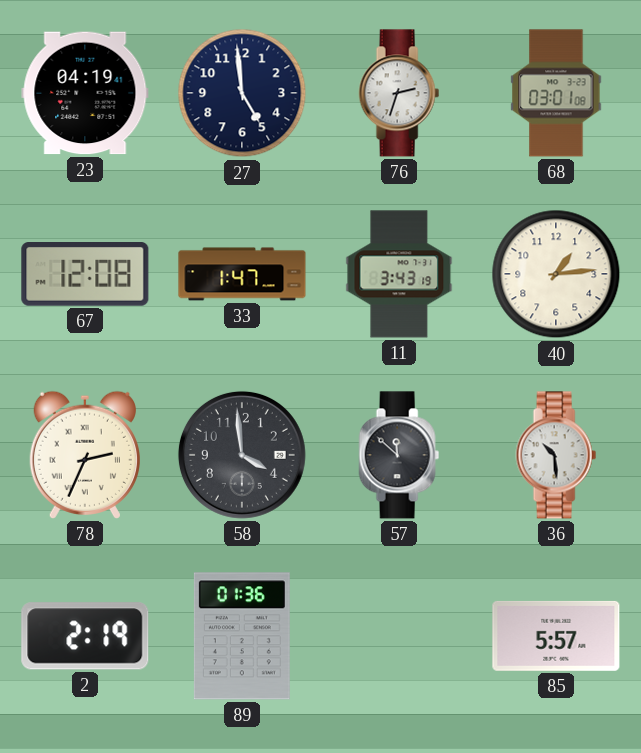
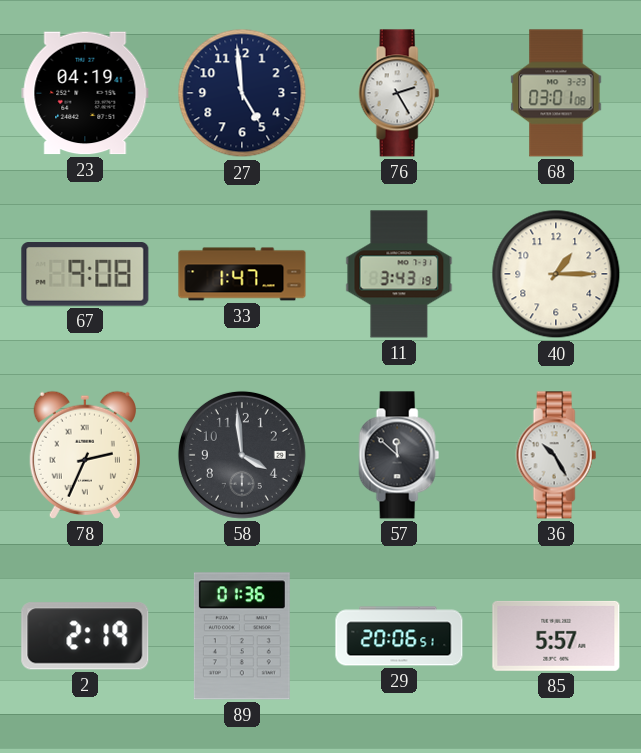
76: 2:33 -> 2:25
67: 12:08 -> 9:08
40: 1:14 -> 1:15
36: 10:29 -> 10:25
29: none -> 20:06
